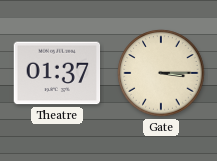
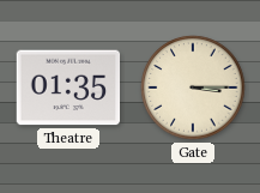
Theatre: 01:37 -> 01:35
